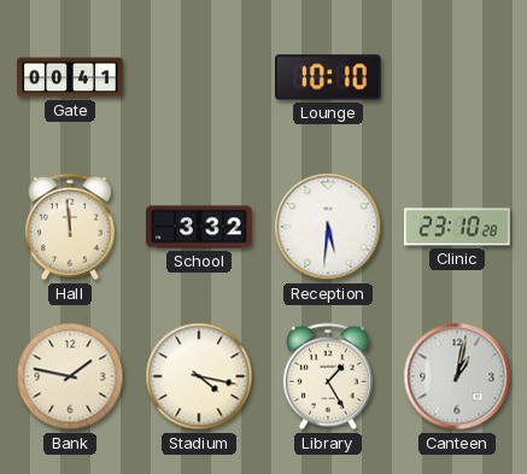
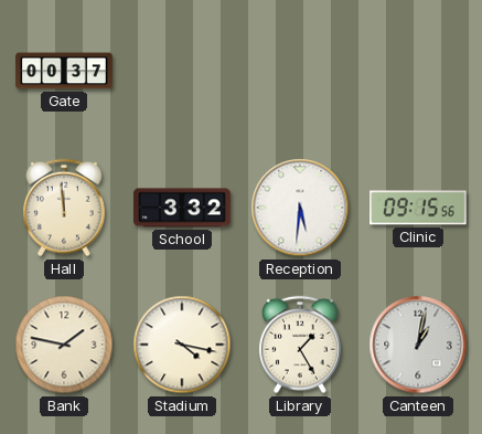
Gate: 00:41 -> 00:37
Lounge: 10:10 -> none
Clinic: 23:10 -> 09:15
